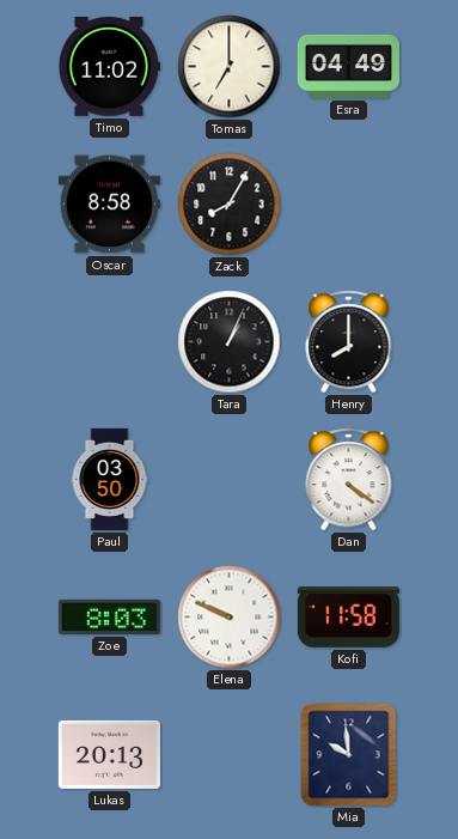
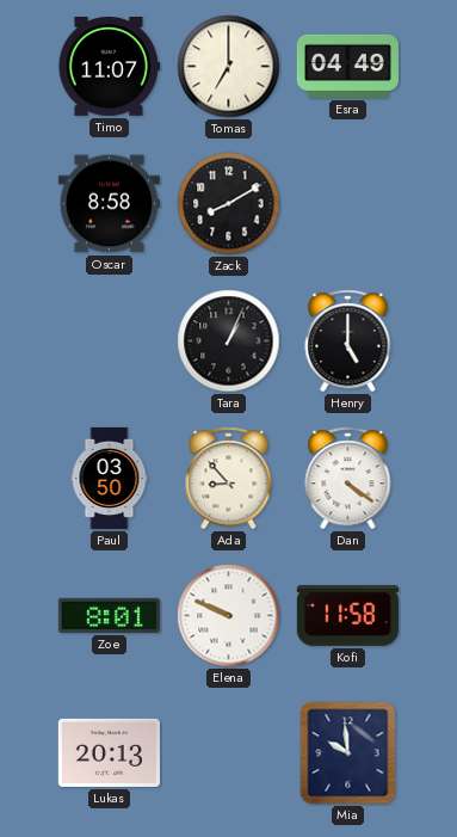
Timo: 11:02 -> 11:07
Zack: 8:05 -> 8:10
Henry: 8:00 -> 5:00
Ada: none -> 8:53
Zoe: 8:03 -> 8:01
